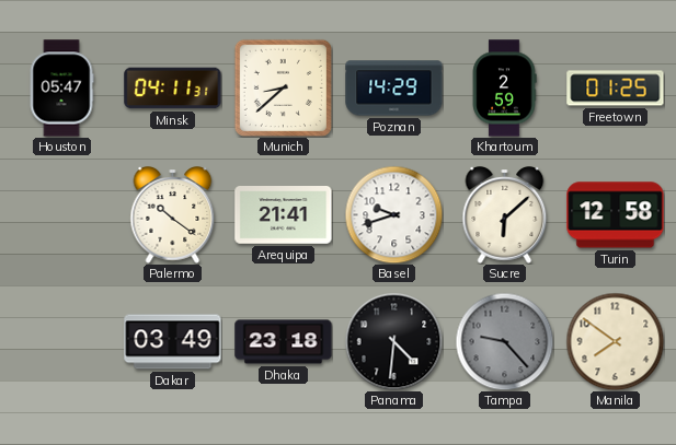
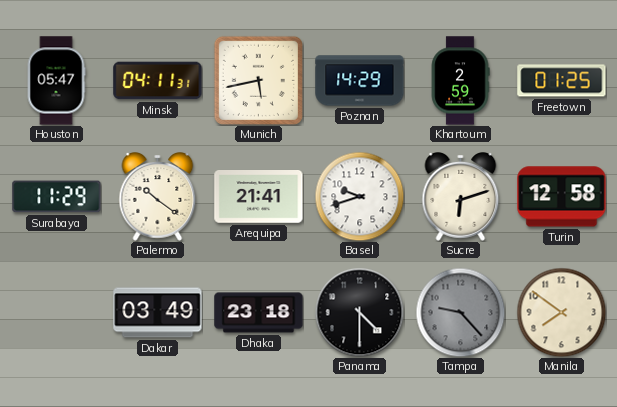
Munich: 8:38 -> 5:43
Surabaya: none -> 11:29
Sucre: 6:08 -> 6:12
Panama: 4:31 -> 4:30
